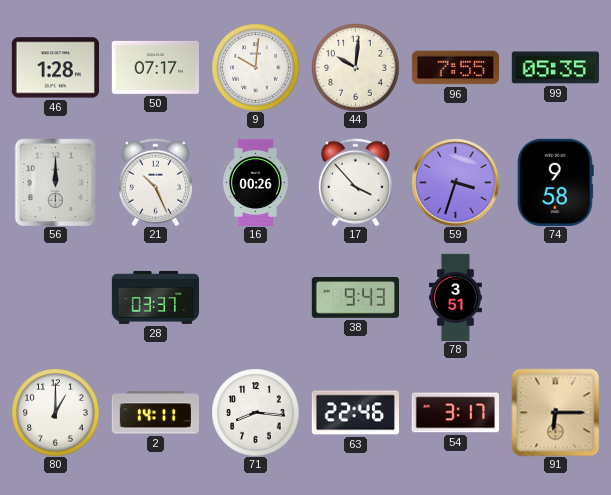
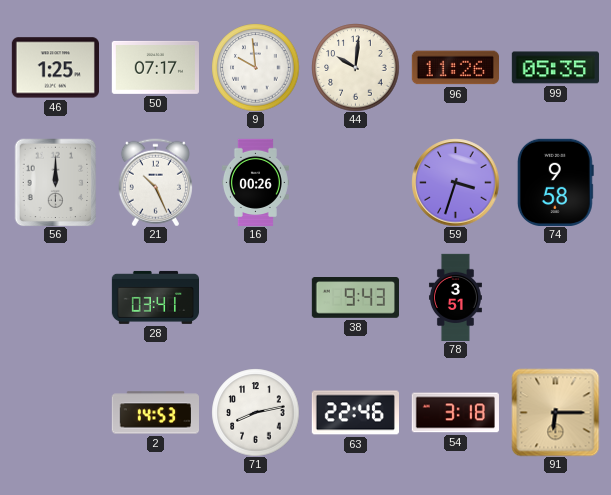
46: 1:28 -> 1:25
9: 10:01 -> 9:59
96: 7:55 -> 11:26
17: 3:53 -> none
28: 03:37 -> 03:41
80: 1:00 -> none
2: 14:11 -> 14:53
71: 8:16 -> 8:13
54: 3:17 -> 3:18
